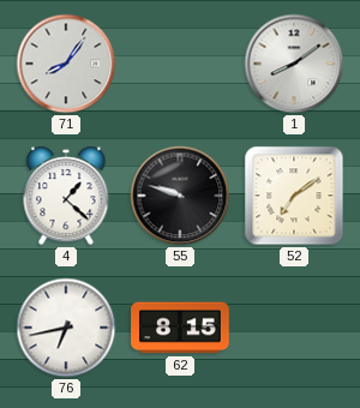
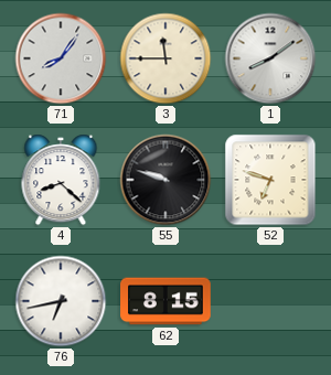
3: none -> 11:45
4: 1:22 -> 8:22
52: 7:09 -> 6:48
